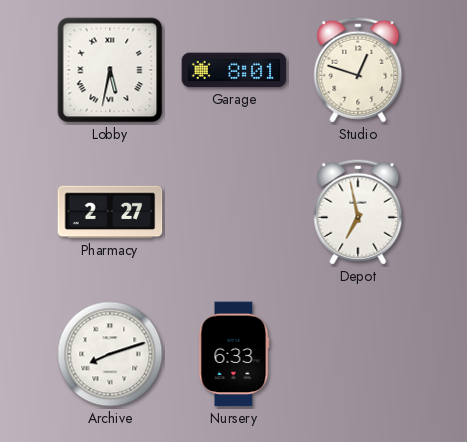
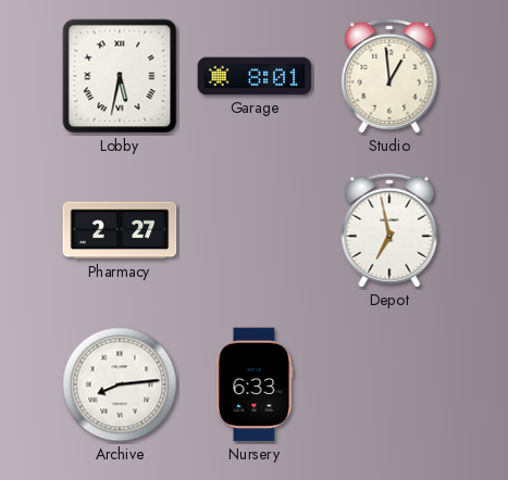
Studio: 12:48 -> 12:59
Archive: 8:12 -> 8:14
